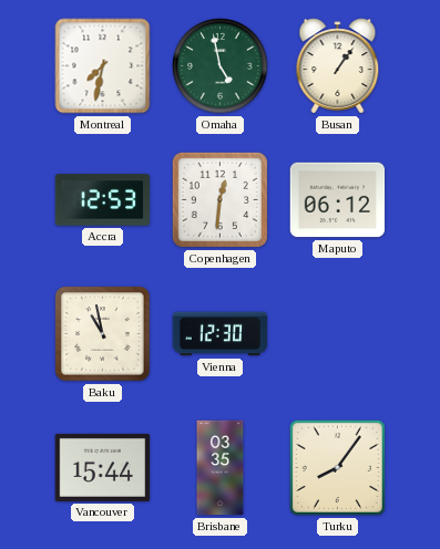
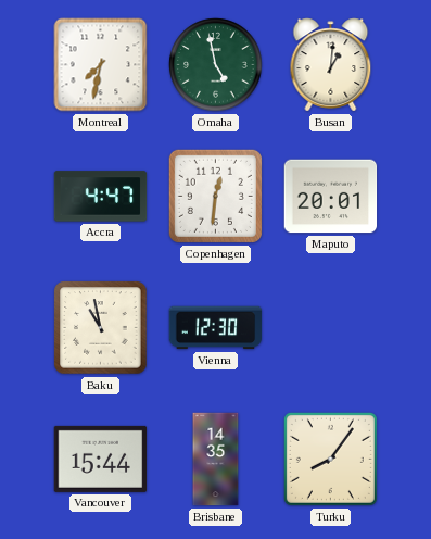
Busan: 1:06 -> 1:01
Accra: 12:53 -> 4:47
Maputo: 06:12 -> 20:01
Brisbane: 03:35 -> 14:35
